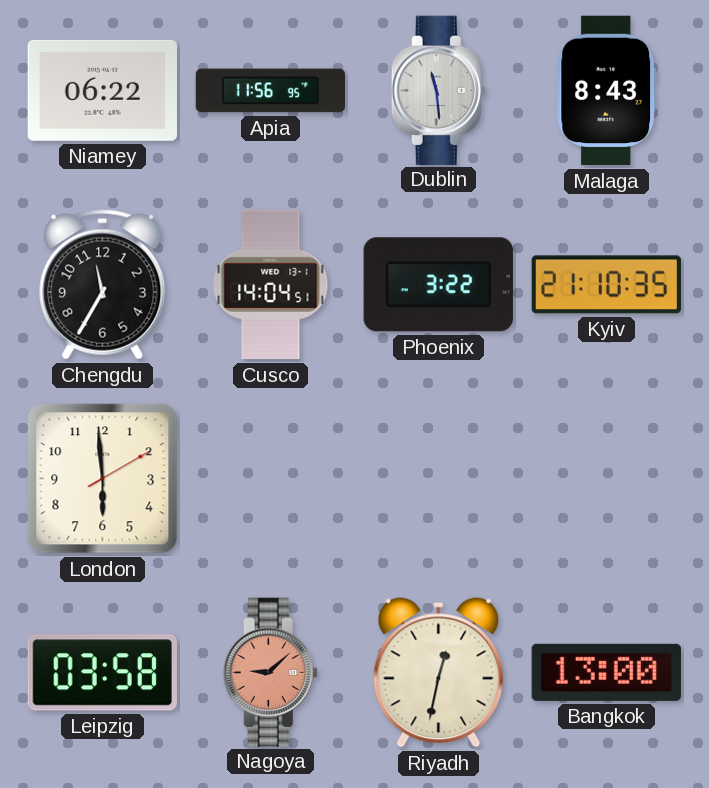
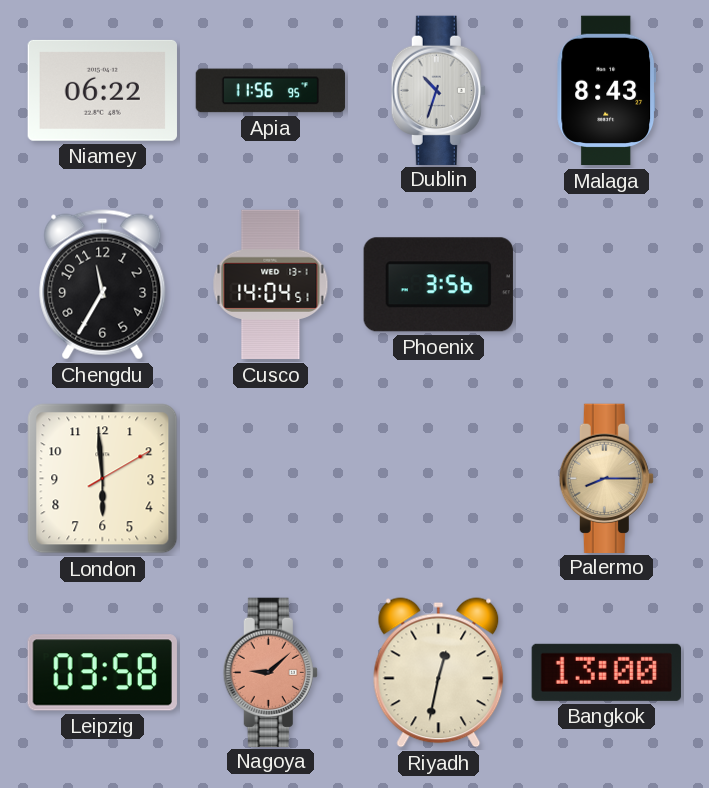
Dublin: 11:29 -> 10:33
Phoenix: 3:22 -> 3:56
Kyiv: 21:10 -> none
Palermo: none -> 8:15
